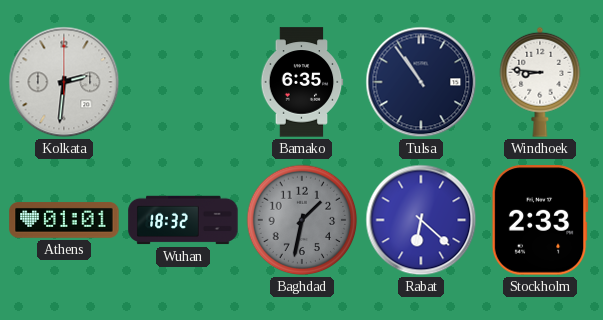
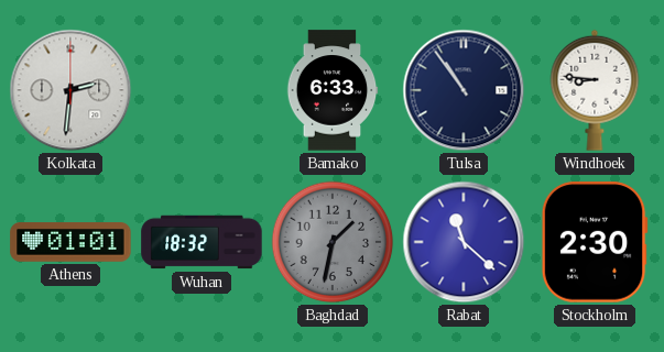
Bamako: 6:35 -> 6:33
Rabat: 6:22 -> 11:22
Stockholm: 2:33 -> 2:30
